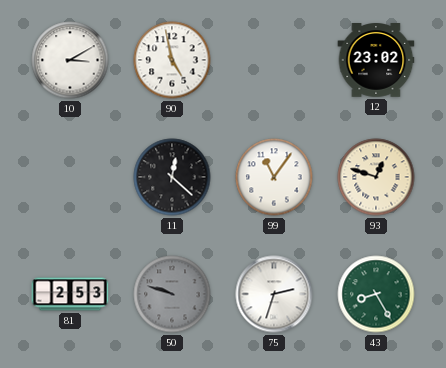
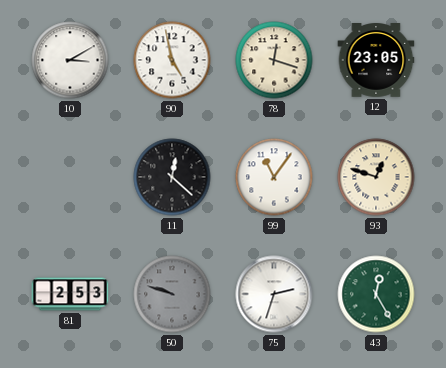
78: none -> 12:18
12: 23:02 -> 23:05
43: 8:25 -> 12:25
